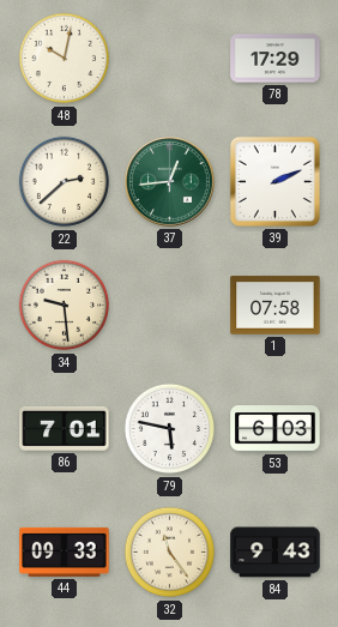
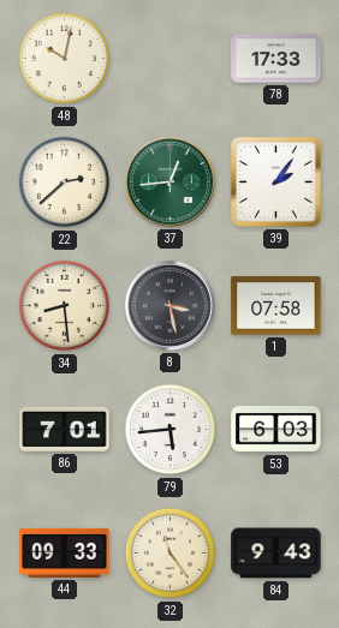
78: 17:29 -> 17:33
39: 2:11 -> 2:06
34: 9:29 -> 8:29
8: none -> 3:28
79: 5:47 -> 5:44
